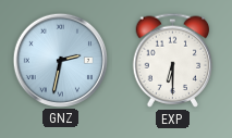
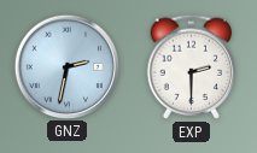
EXP: 6:30 -> 2:30
